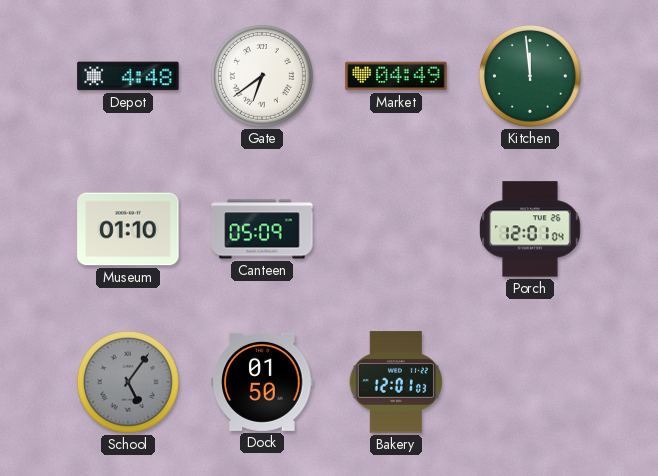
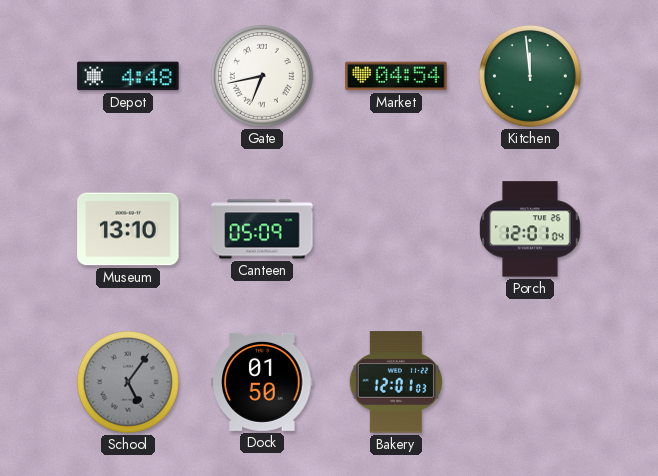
Gate: 6:39 -> 6:43
Market: 04:49 -> 04:54
Museum: 01:10 -> 13:10
